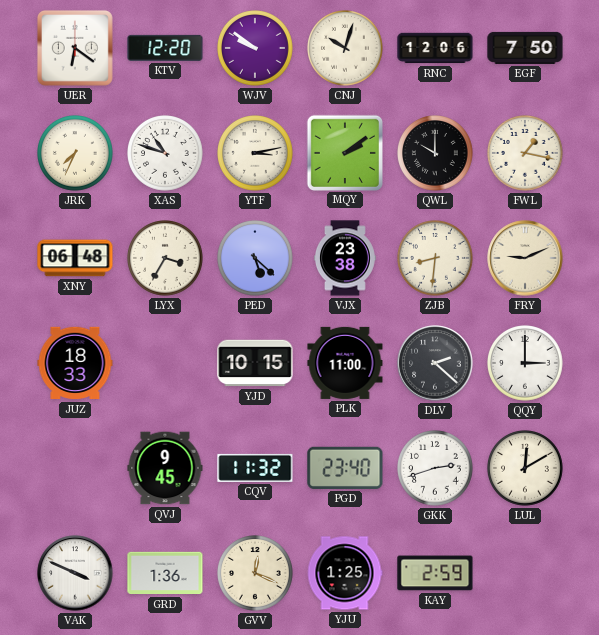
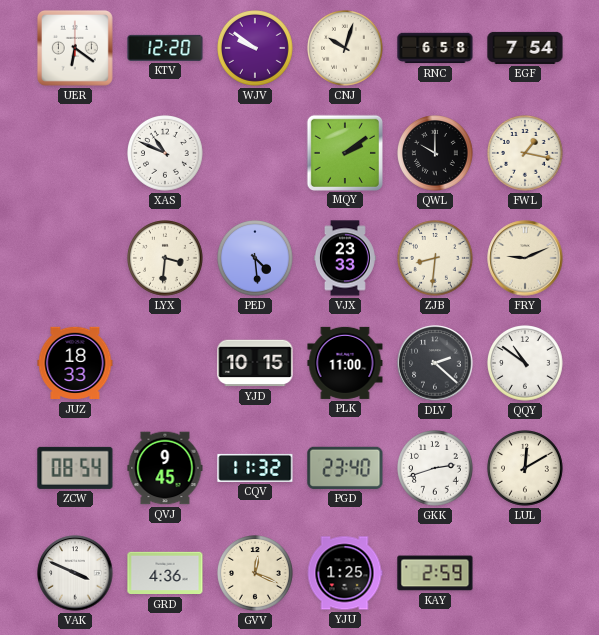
RNC: 12:06 -> 6:58
EGF: 7:50 -> 7:54
JRK: 7:34 -> none
XAS: 10:48 -> 10:49
YTF: 3:13 -> none
XNY: 06:48 -> none
LYX: 3:35 -> 3:31
PED: 5:22 -> 4:29
VJX: 23:38 -> 23:33
QQY: 3:00 -> 10:51
ZCW: none -> 08:54
GRD: 1:36 -> 4:36
